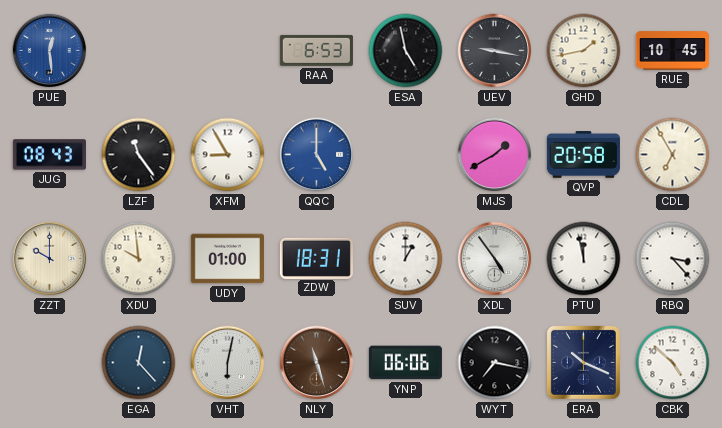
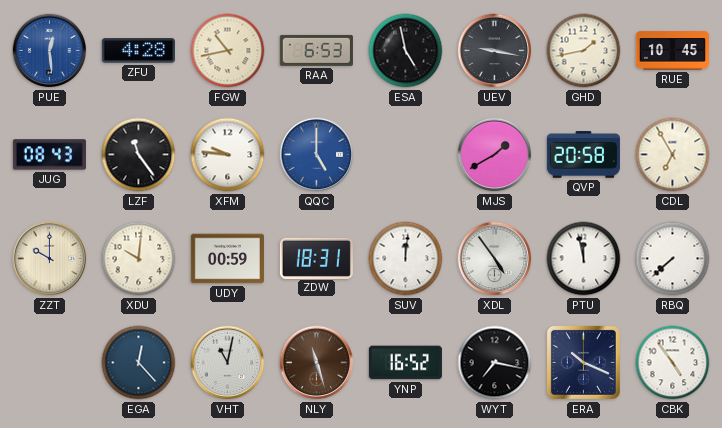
ZFU: none -> 4:28
FGW: none -> 10:43
XFM: 8:55 -> 9:46
XDU: 9:59 -> 10:01
UDY: 01:00 -> 00:59
SUV: 1:00 -> 12:01
RBQ: 3:23 -> 7:38
VHT: 6:02 -> 11:02
YNP: 06:06 -> 16:52
CBK: 4:52 -> 4:54
